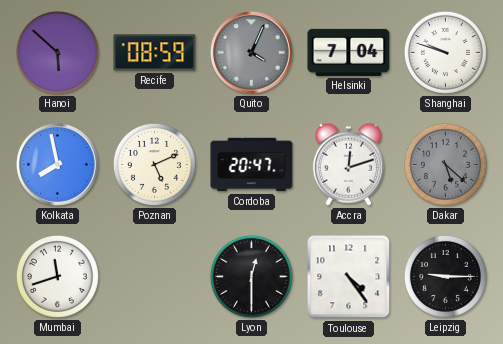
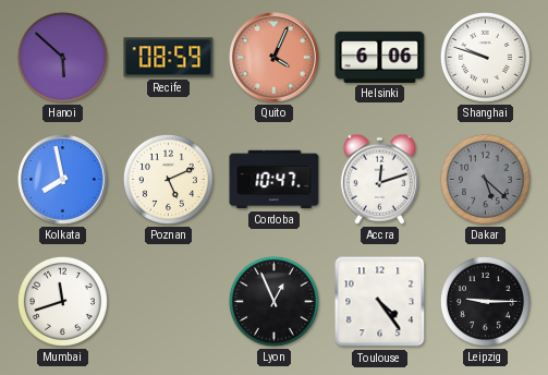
Quito dial: grey -> salmon
Helsinki: 7:04 -> 6:06
Cordoba: 20:47 -> 10:47
Lyon: 12:30 -> 12:56
